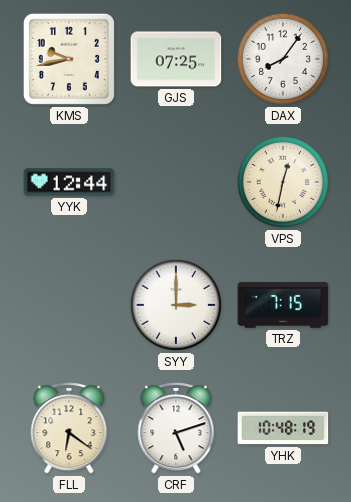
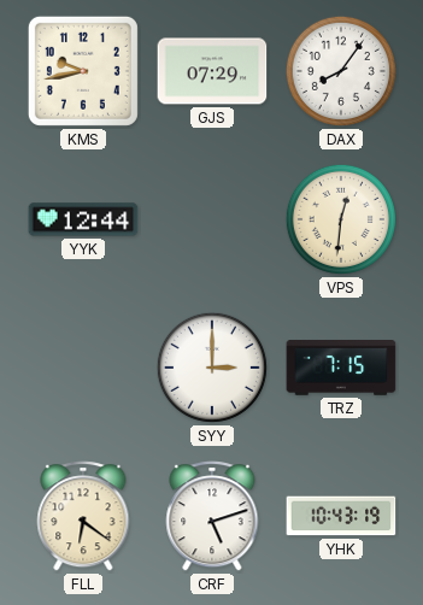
GJS: 07:25 -> 07:29
VPS: 12:32 -> 12:31
YHK: 10:48 -> 10:43
